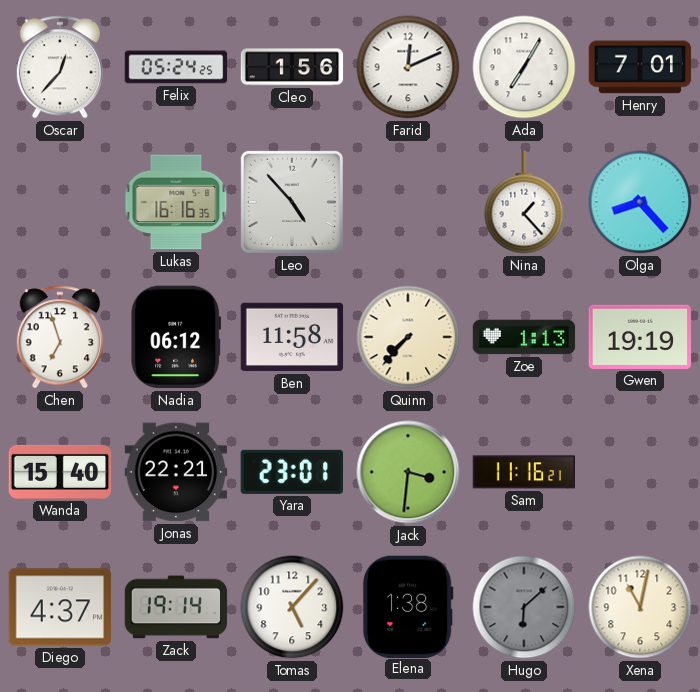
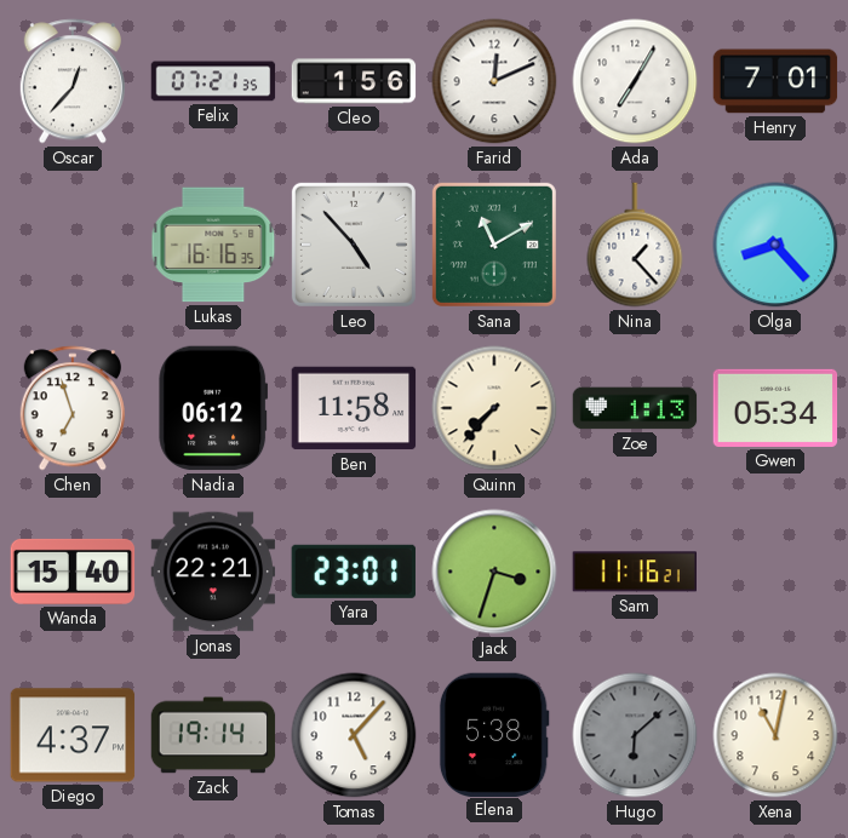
Felix: 05:24 -> 07:21
Sana: none -> 11:10
Gwen: 19:19 -> 05:34
Jack: 3:31 -> 3:33
Elena: 1:38 -> 5:38
